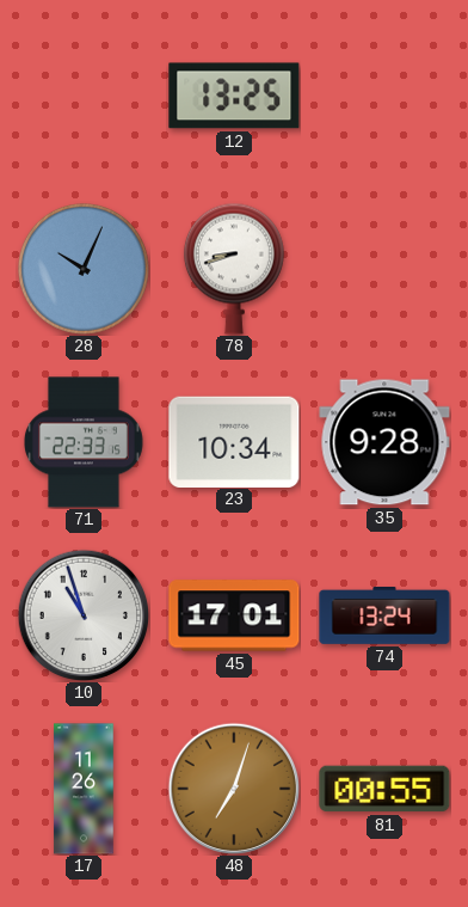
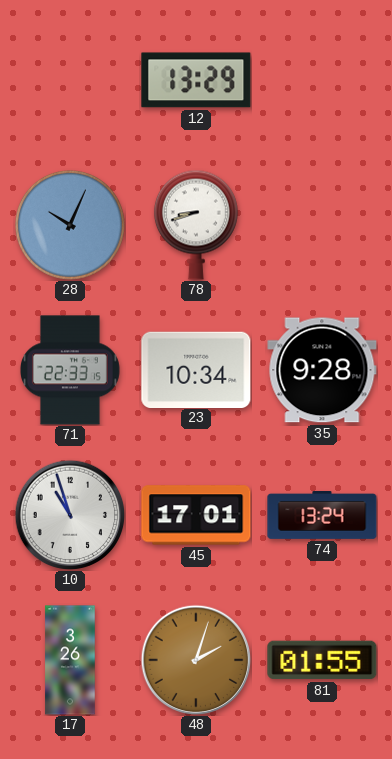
12: 13:25 -> 13:29
17: 11:26 -> 3:26
48: 7:03 -> 2:03
81: 00:55 -> 01:55
